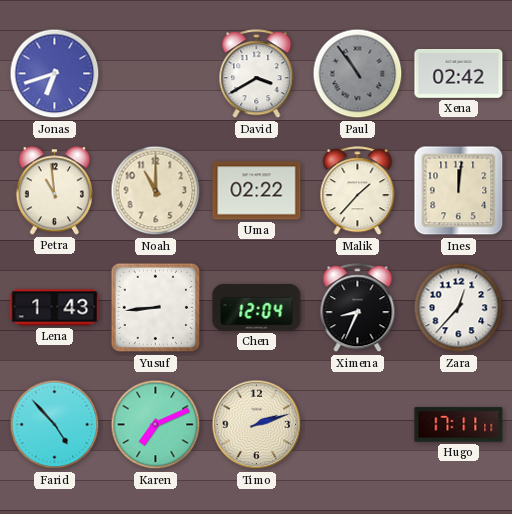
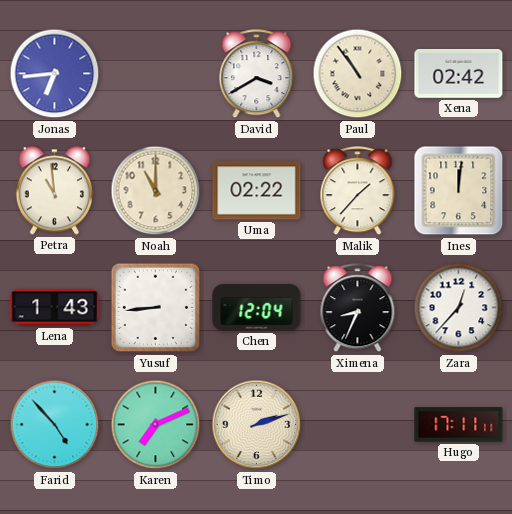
Jonas: 6:42 -> 6:44
Paul dial: grey -> cream
